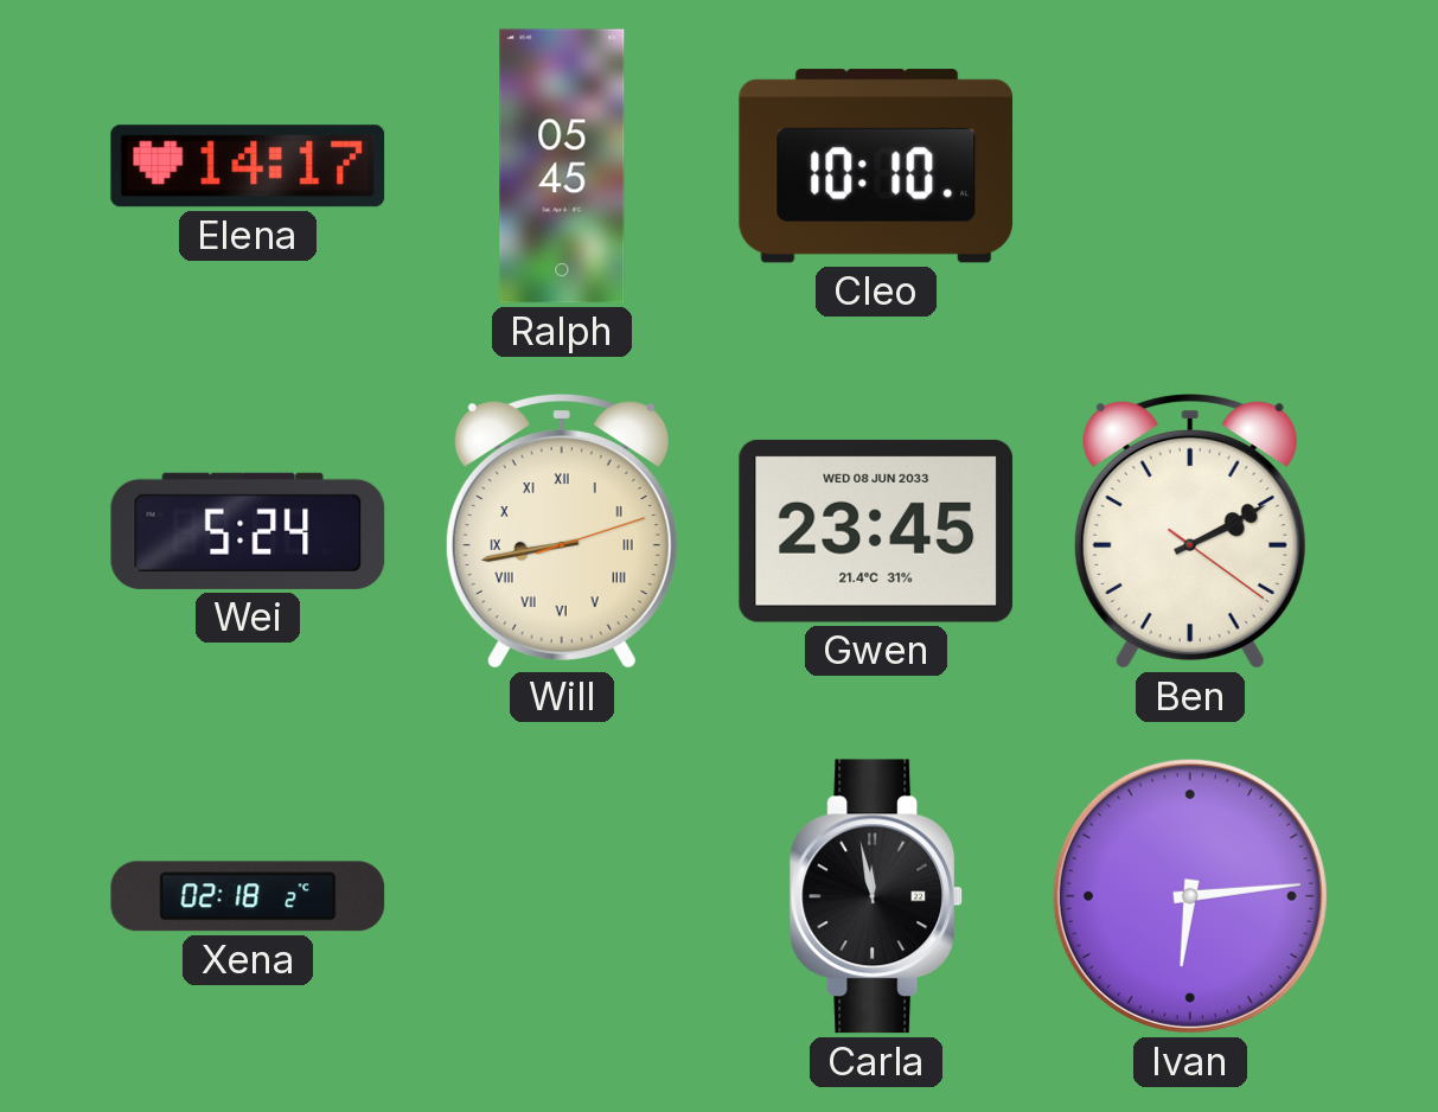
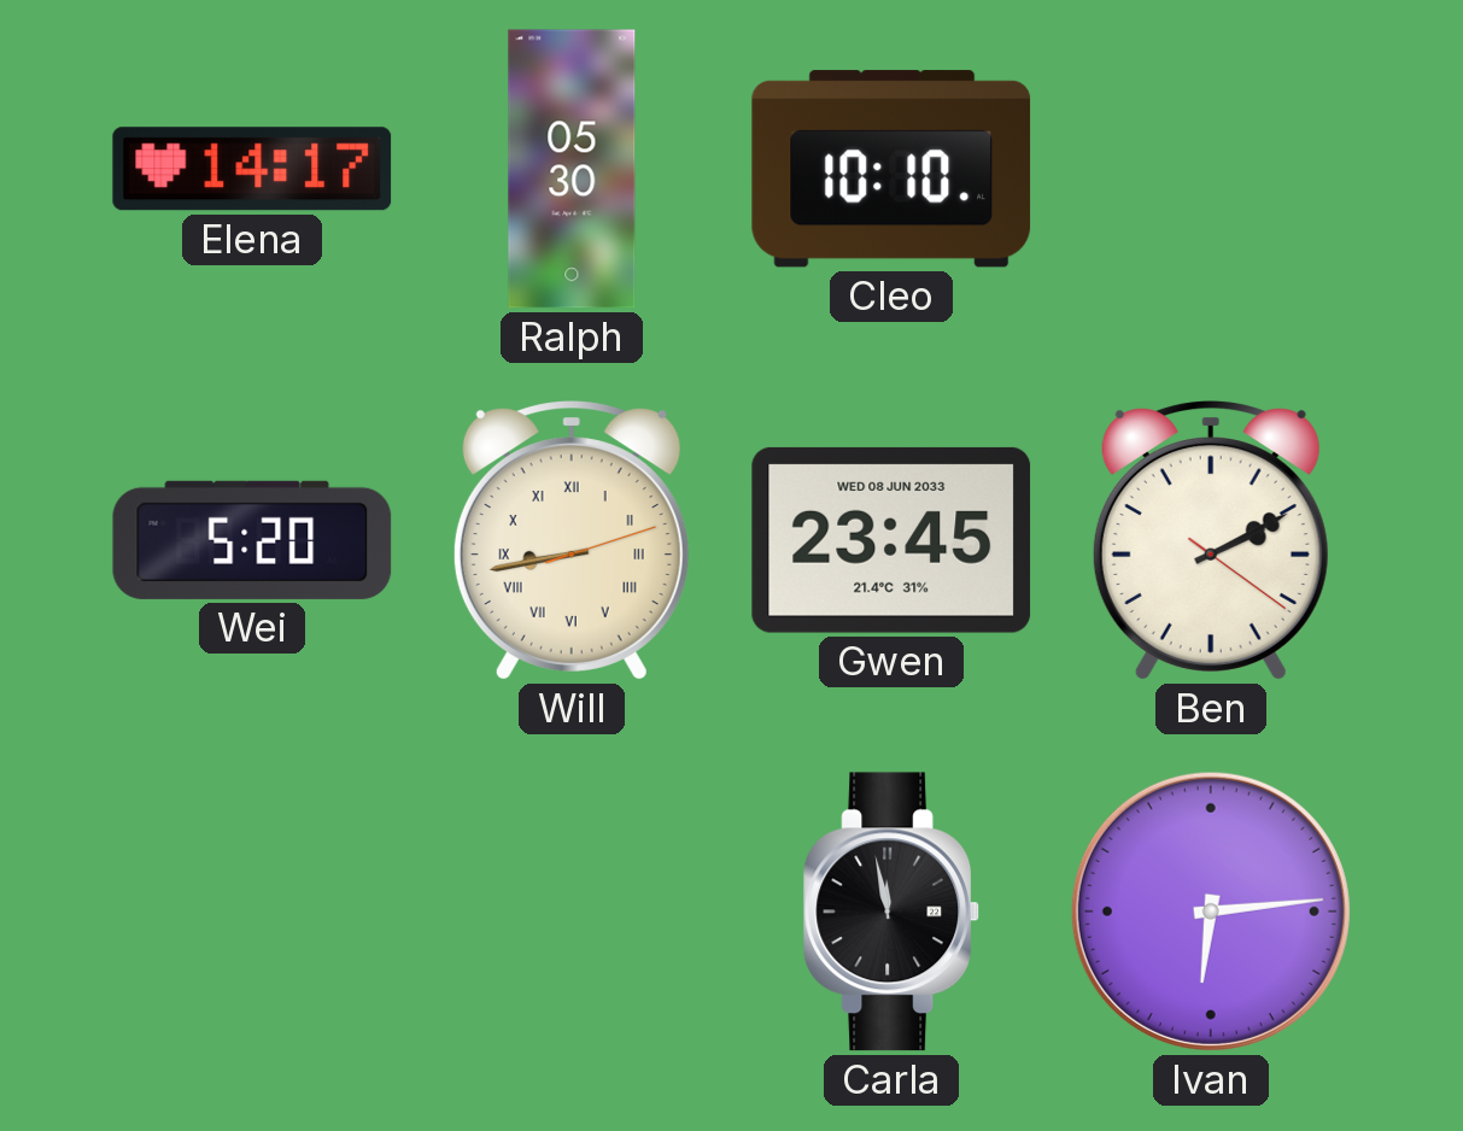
Ralph: 05:45 -> 05:30
Wei: 5:24 -> 5:20
Xena: 02:18 -> none
